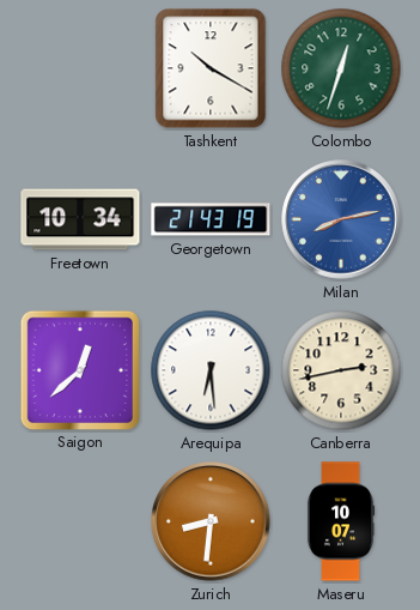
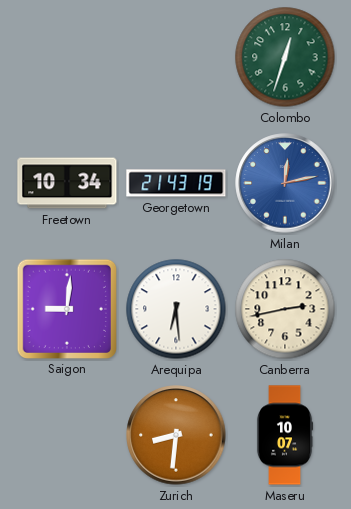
Tashkent: 10:20 -> none
Milan: 8:13 -> 12:13
Saigon: 12:38 -> 9:01
